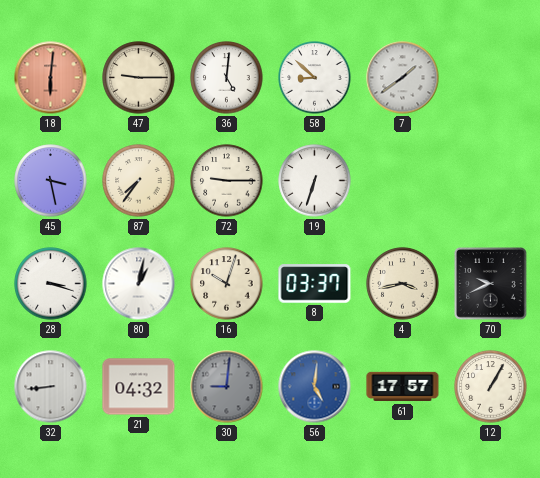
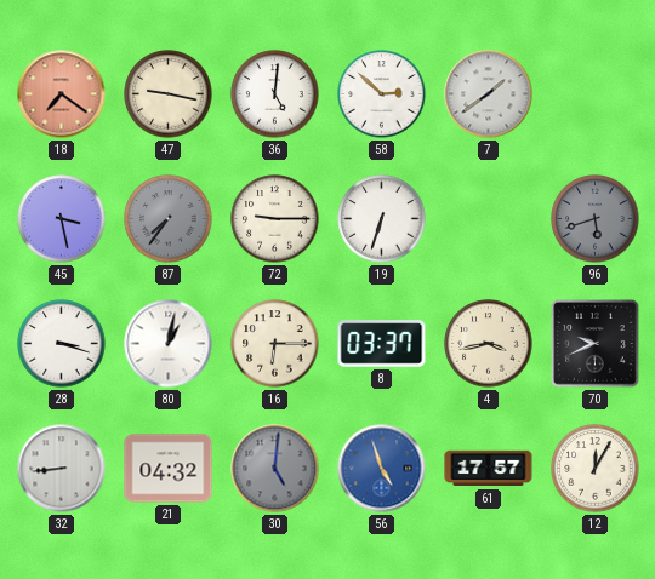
18: 6:01 -> 7:21
47: 9:15 -> 9:17
58: 8:52 -> 2:52
87 dial: cream -> grey
96: none -> 5:42
16: 10:03 -> 6:15
30: 9:01 -> 5:01
56: 5:01 -> 4:57
12: 1:05 -> 12:05
